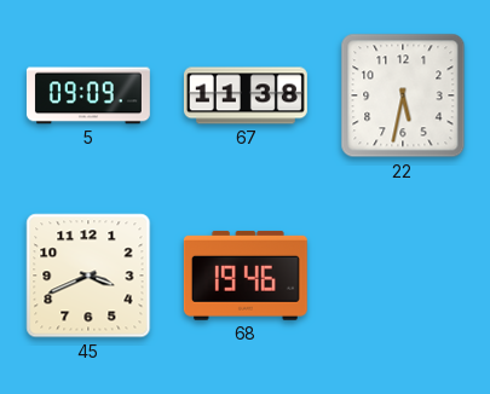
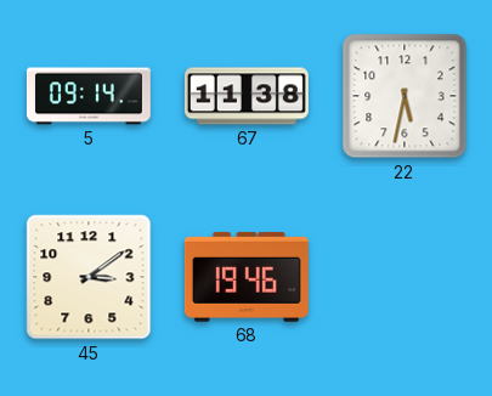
5: 09:09 -> 09:14
45: 3:41 -> 3:09
